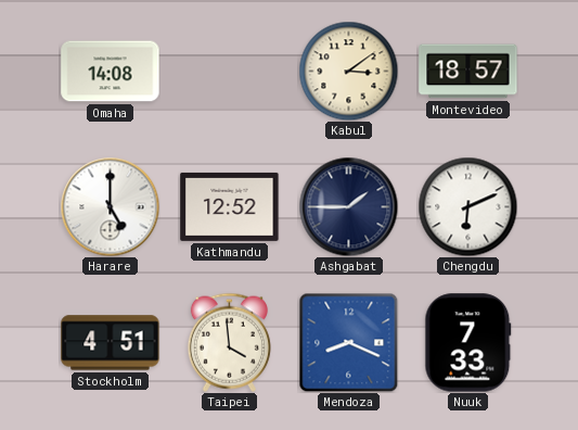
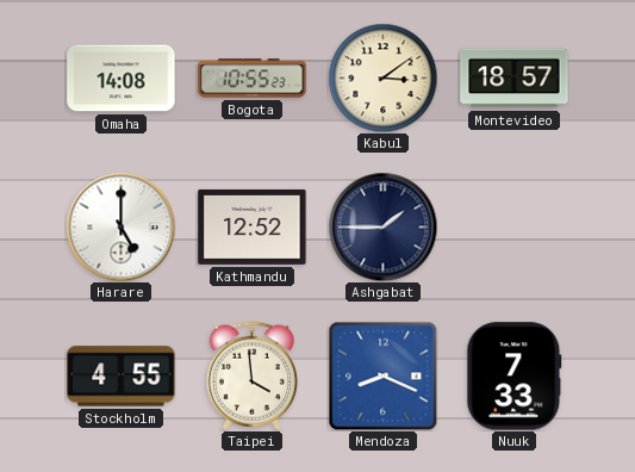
Bogota: none -> 10:55
Chengdu: 6:11 -> none
Stockholm: 4:51 -> 4:55
